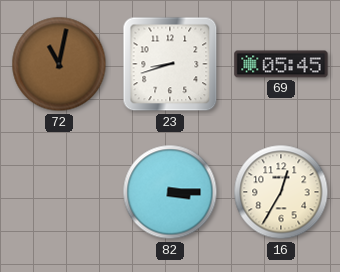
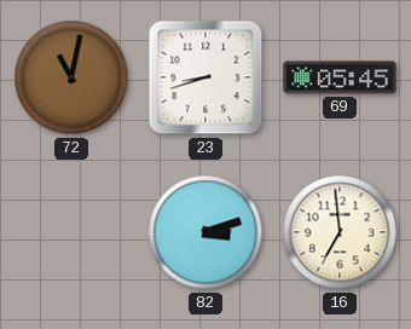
82: 3:15 -> 3:12
16: 12:35 -> 6:59
